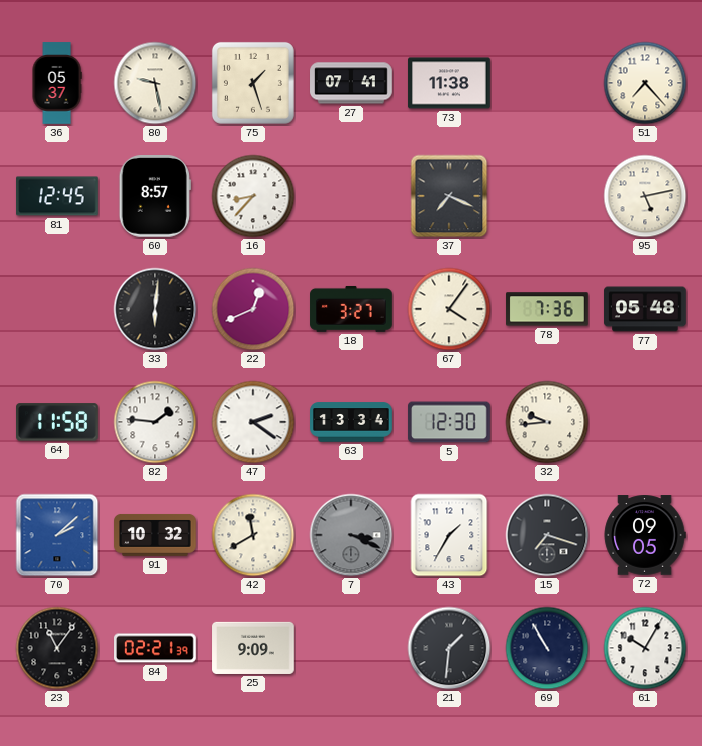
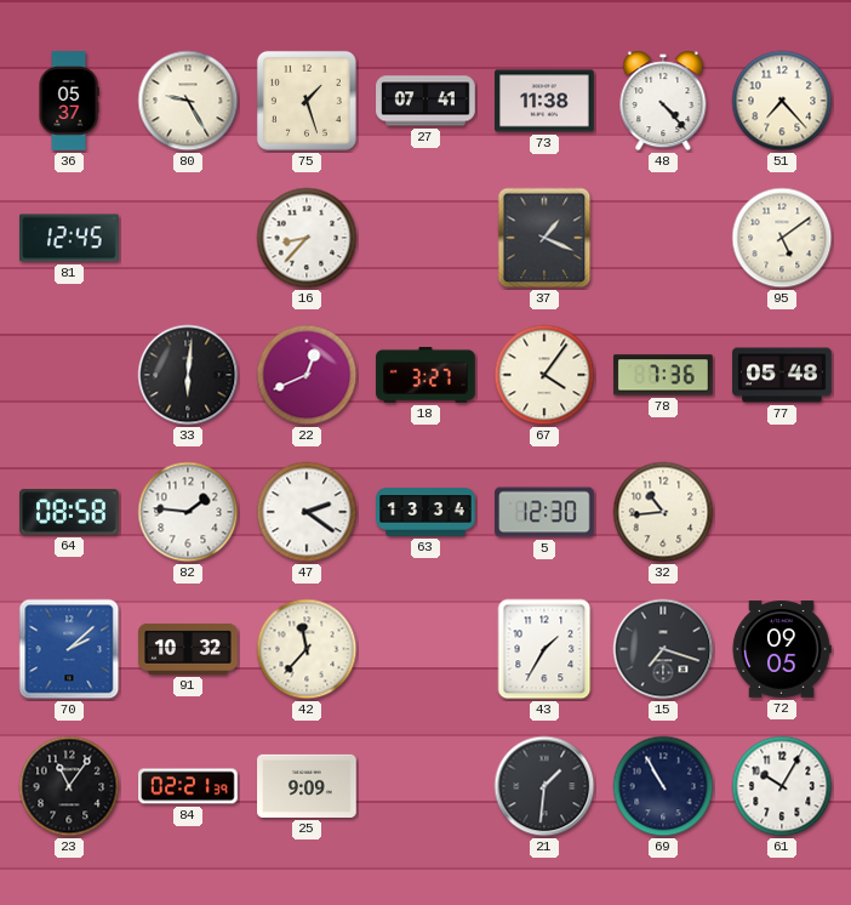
80: 9:28 -> 9:25
48: none -> 4:23
60: 8:57 -> none
37: 7:19 -> 1:19
95: 5:13 -> 5:09
64: 11:58 -> 08:58
32: 9:44 -> 10:44
42: 11:40 -> 11:37
7: 3:19 -> none
